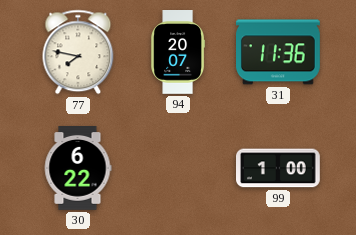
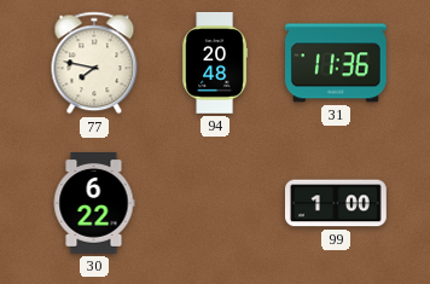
94: 20:07 -> 20:48
